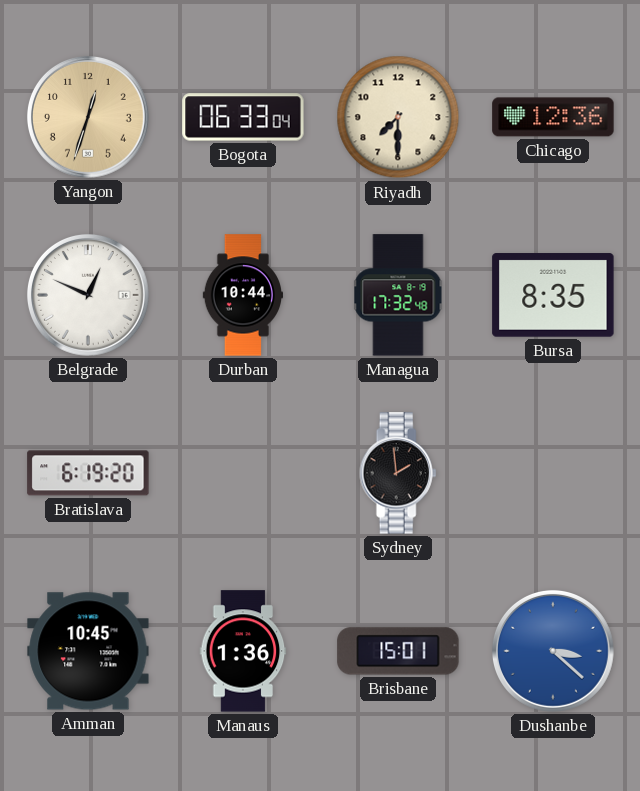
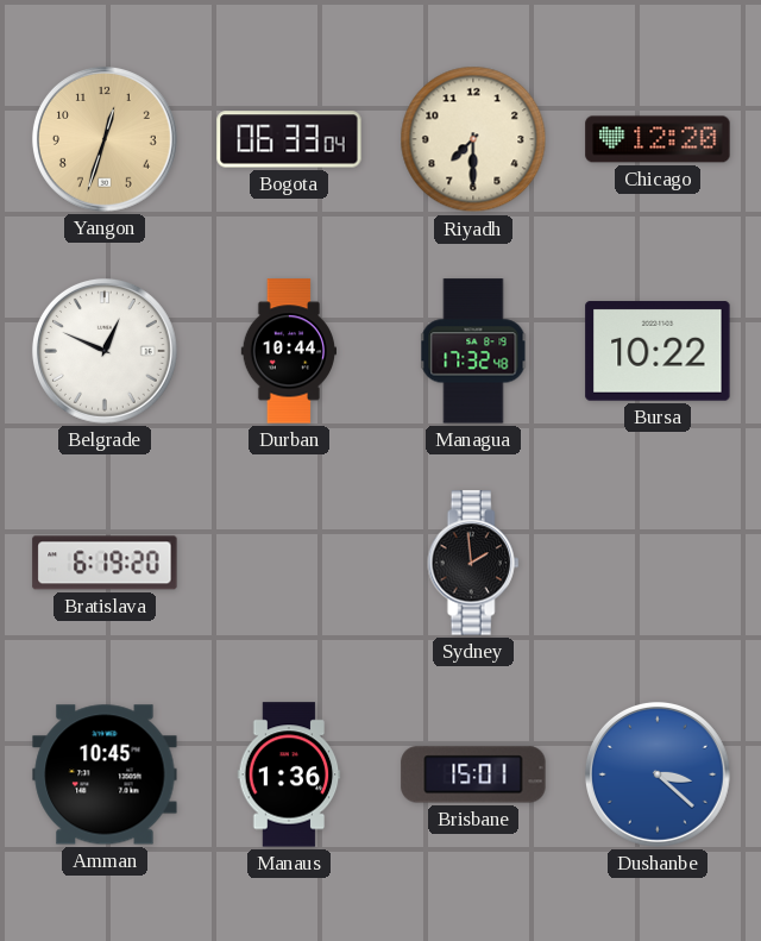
Chicago: 12:36 -> 12:20
Bursa: 8:35 -> 10:22
